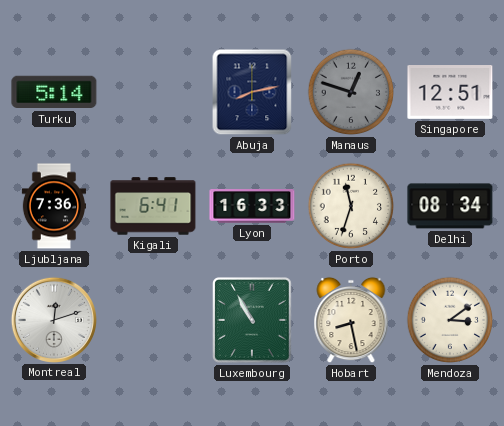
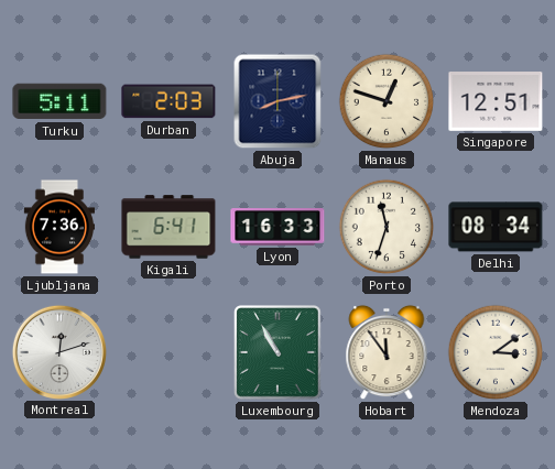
Turku: 5:14 -> 5:11
Durban: none -> 2:03
Manaus dial: grey -> cream
Hobart: 8:28 -> 11:54
